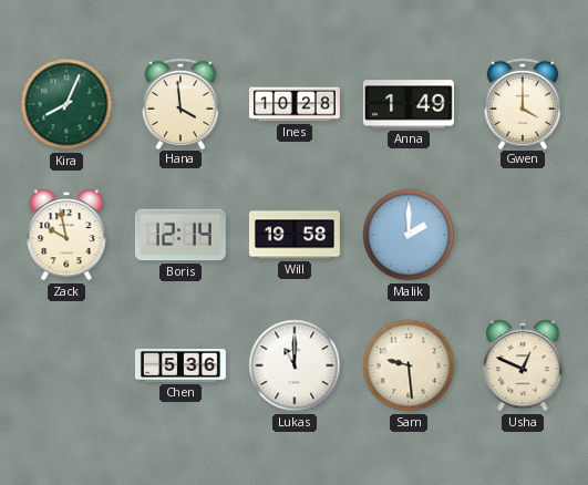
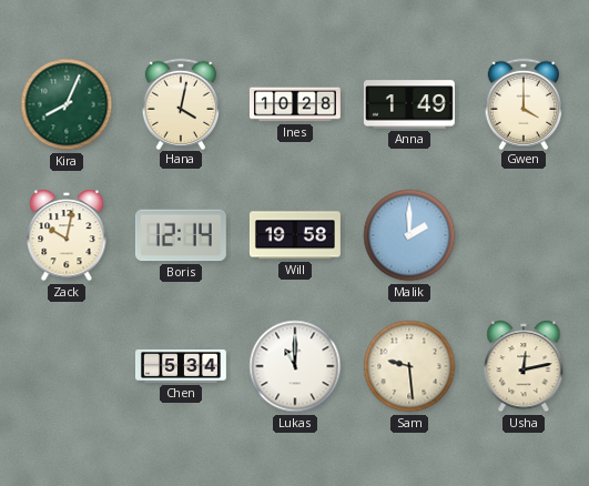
Hana: 3:59 -> 4:02
Zack: 9:58 -> 10:02
Chen: 5:36 -> 5:34
Usha: 12:49 -> 12:13
